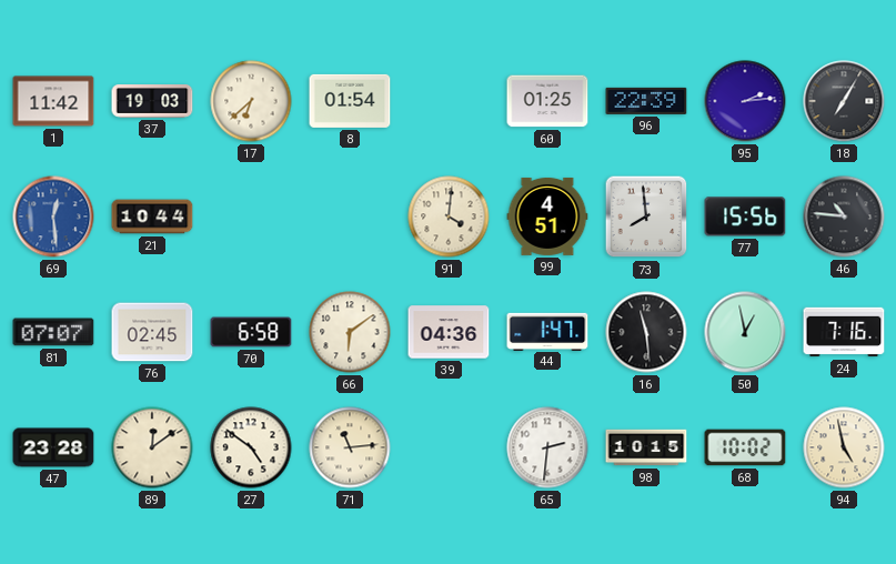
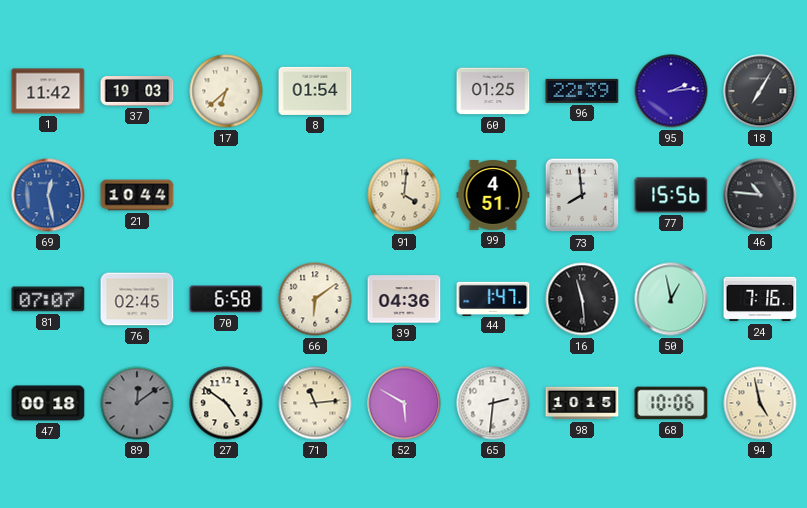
69: 12:29 -> 12:28
47: 23:28 -> 00:18
89 dial: cream -> grey
52: none -> 5:50
68: 10:02 -> 10:06
